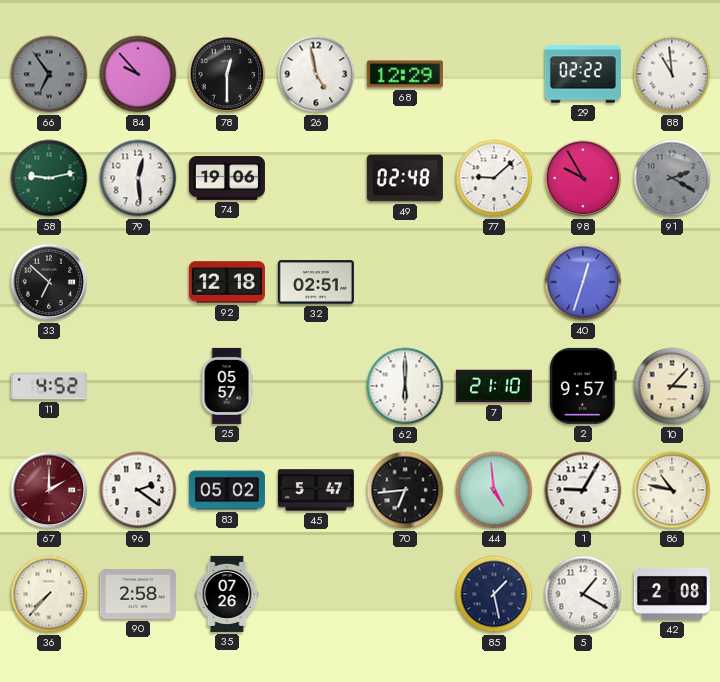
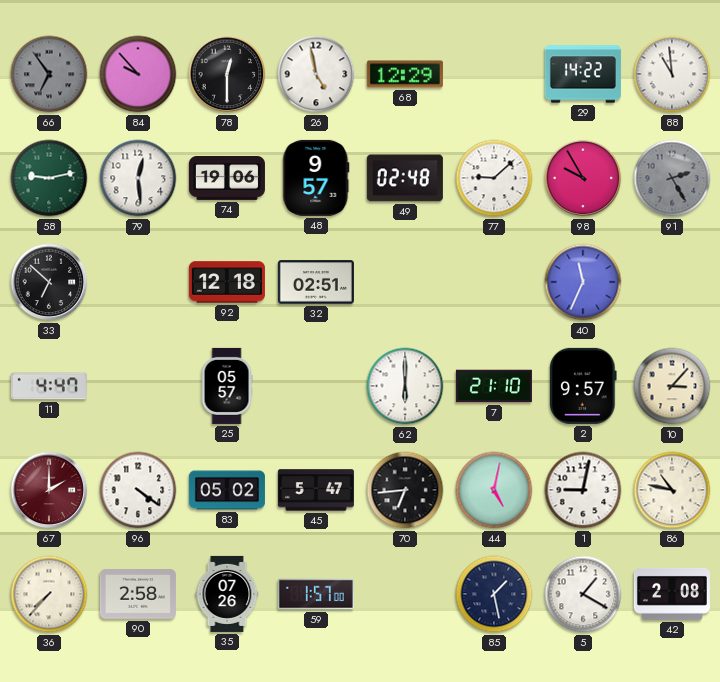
29: 02:22 -> 14:22
48: none -> 9:57
91: 2:20 -> 2:25
40: 12:33 -> 11:34
11: 4:52 -> 4:47
96: 2:21 -> 4:21
44: 4:59 -> 5:02
1: 9:05 -> 9:02
59: none -> 1:57
